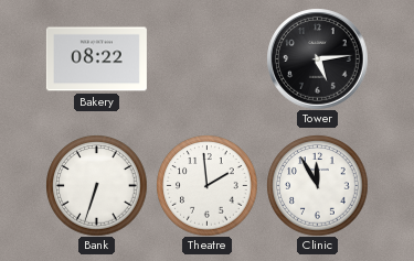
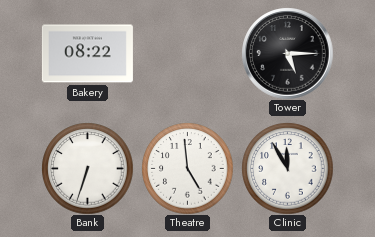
Tower: 5:14 -> 5:15
Theatre: 1:59 -> 4:59
